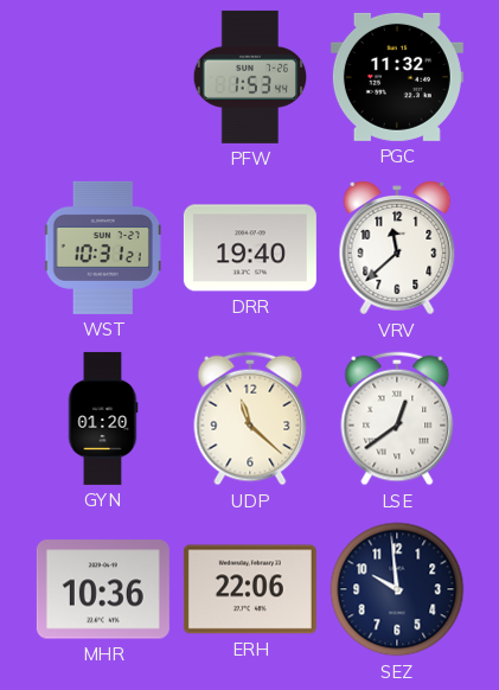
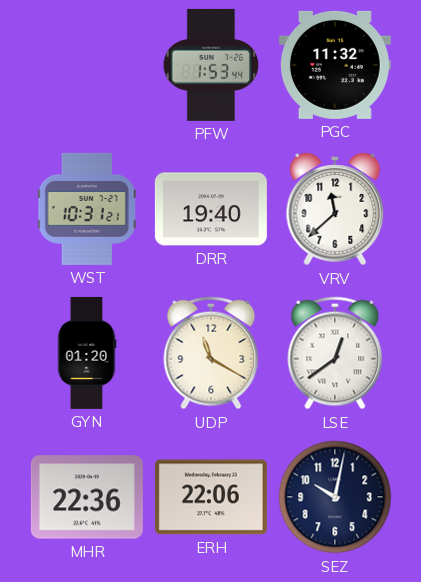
UDP: 11:22 -> 11:20
MHR: 10:36 -> 22:36
SEZ: 9:59 -> 10:02
